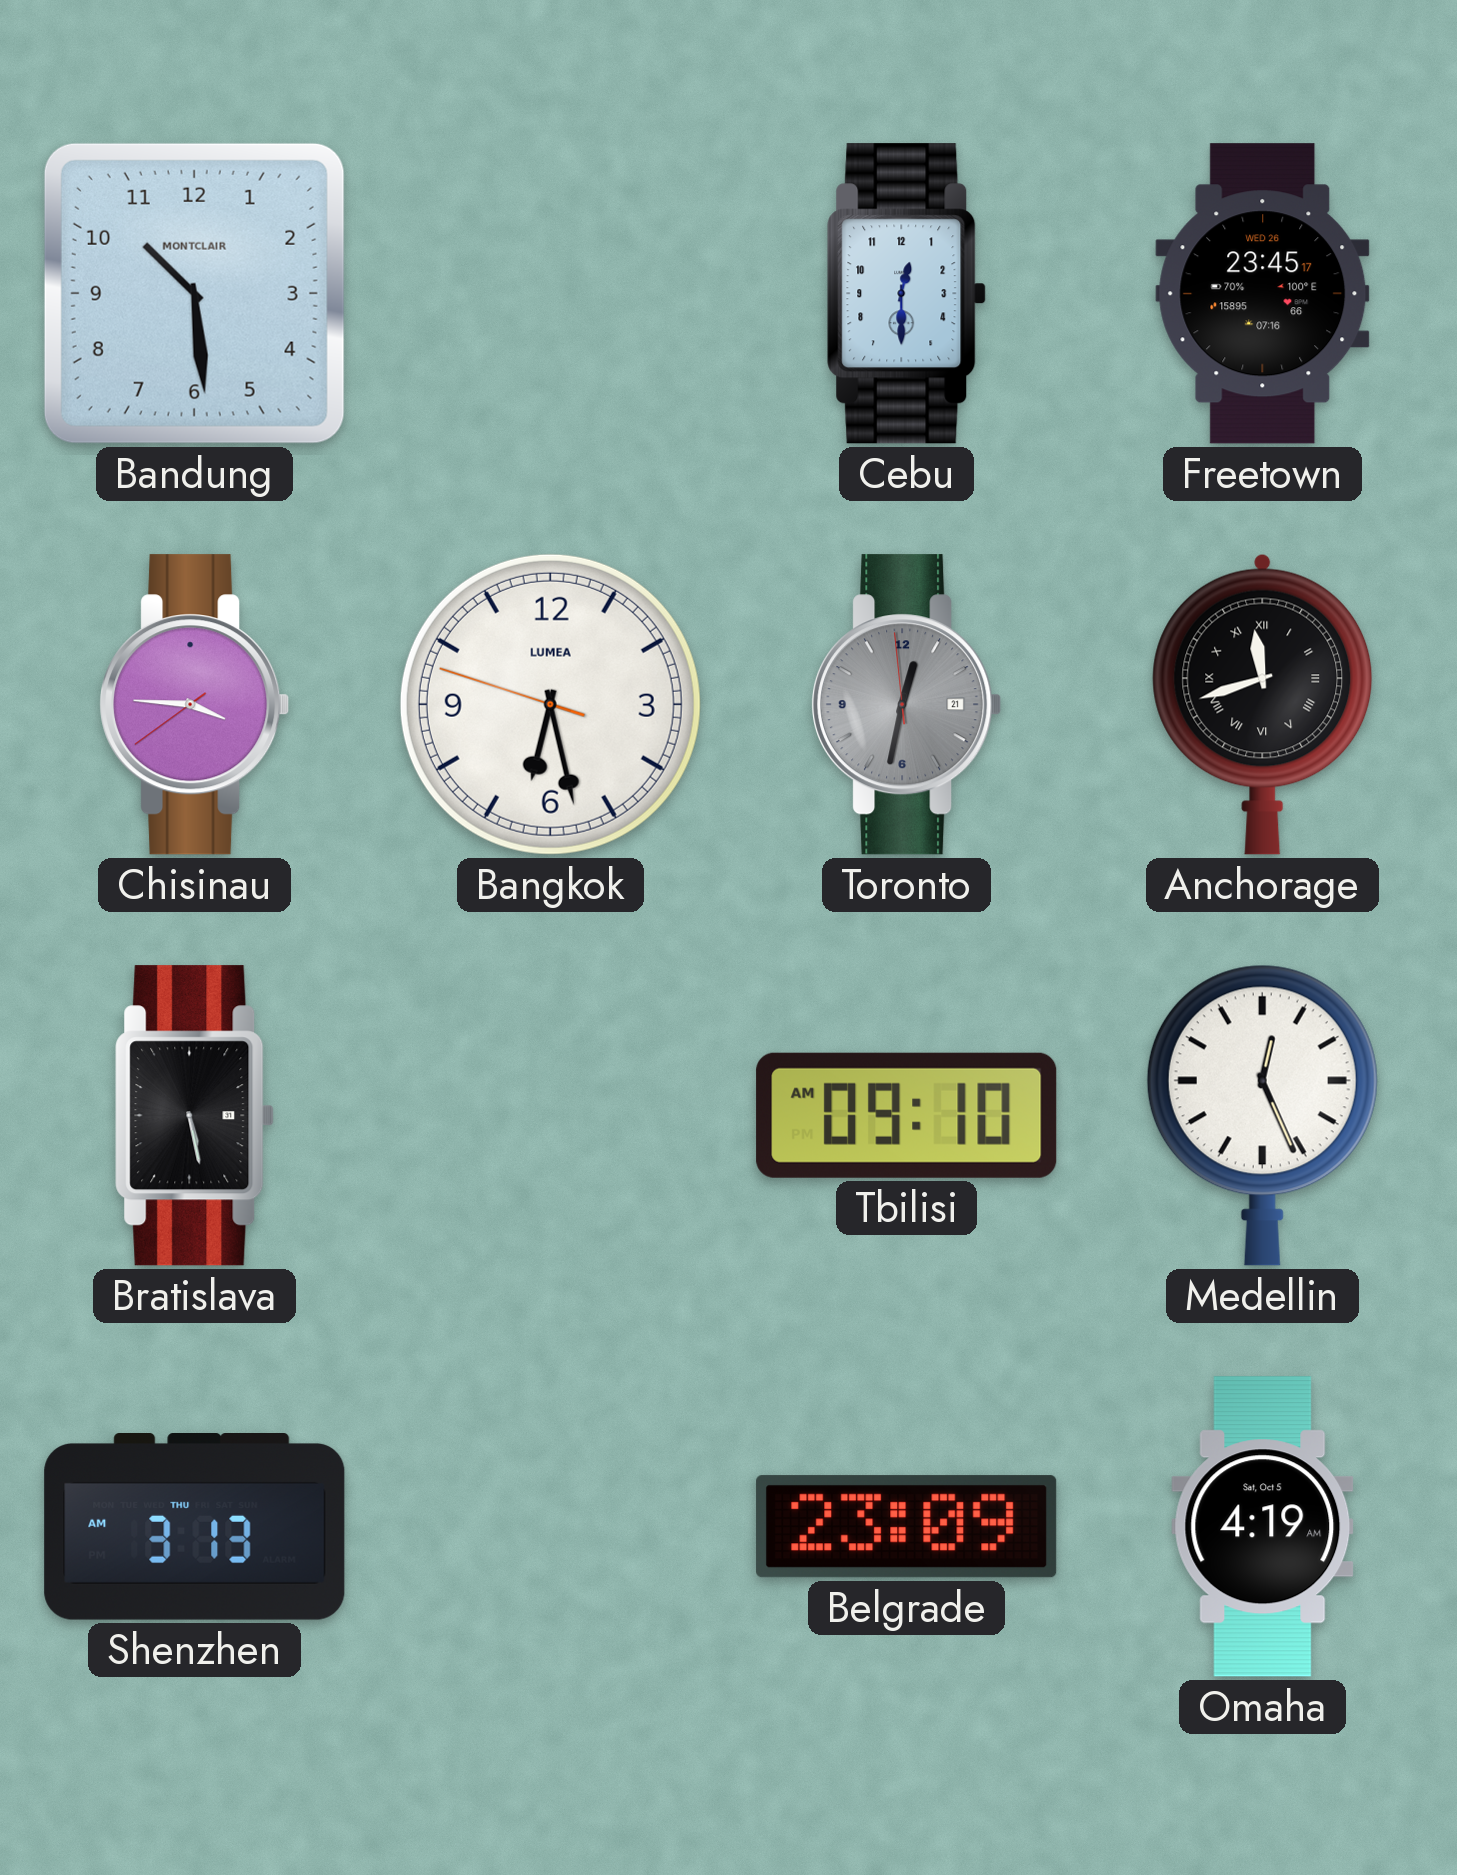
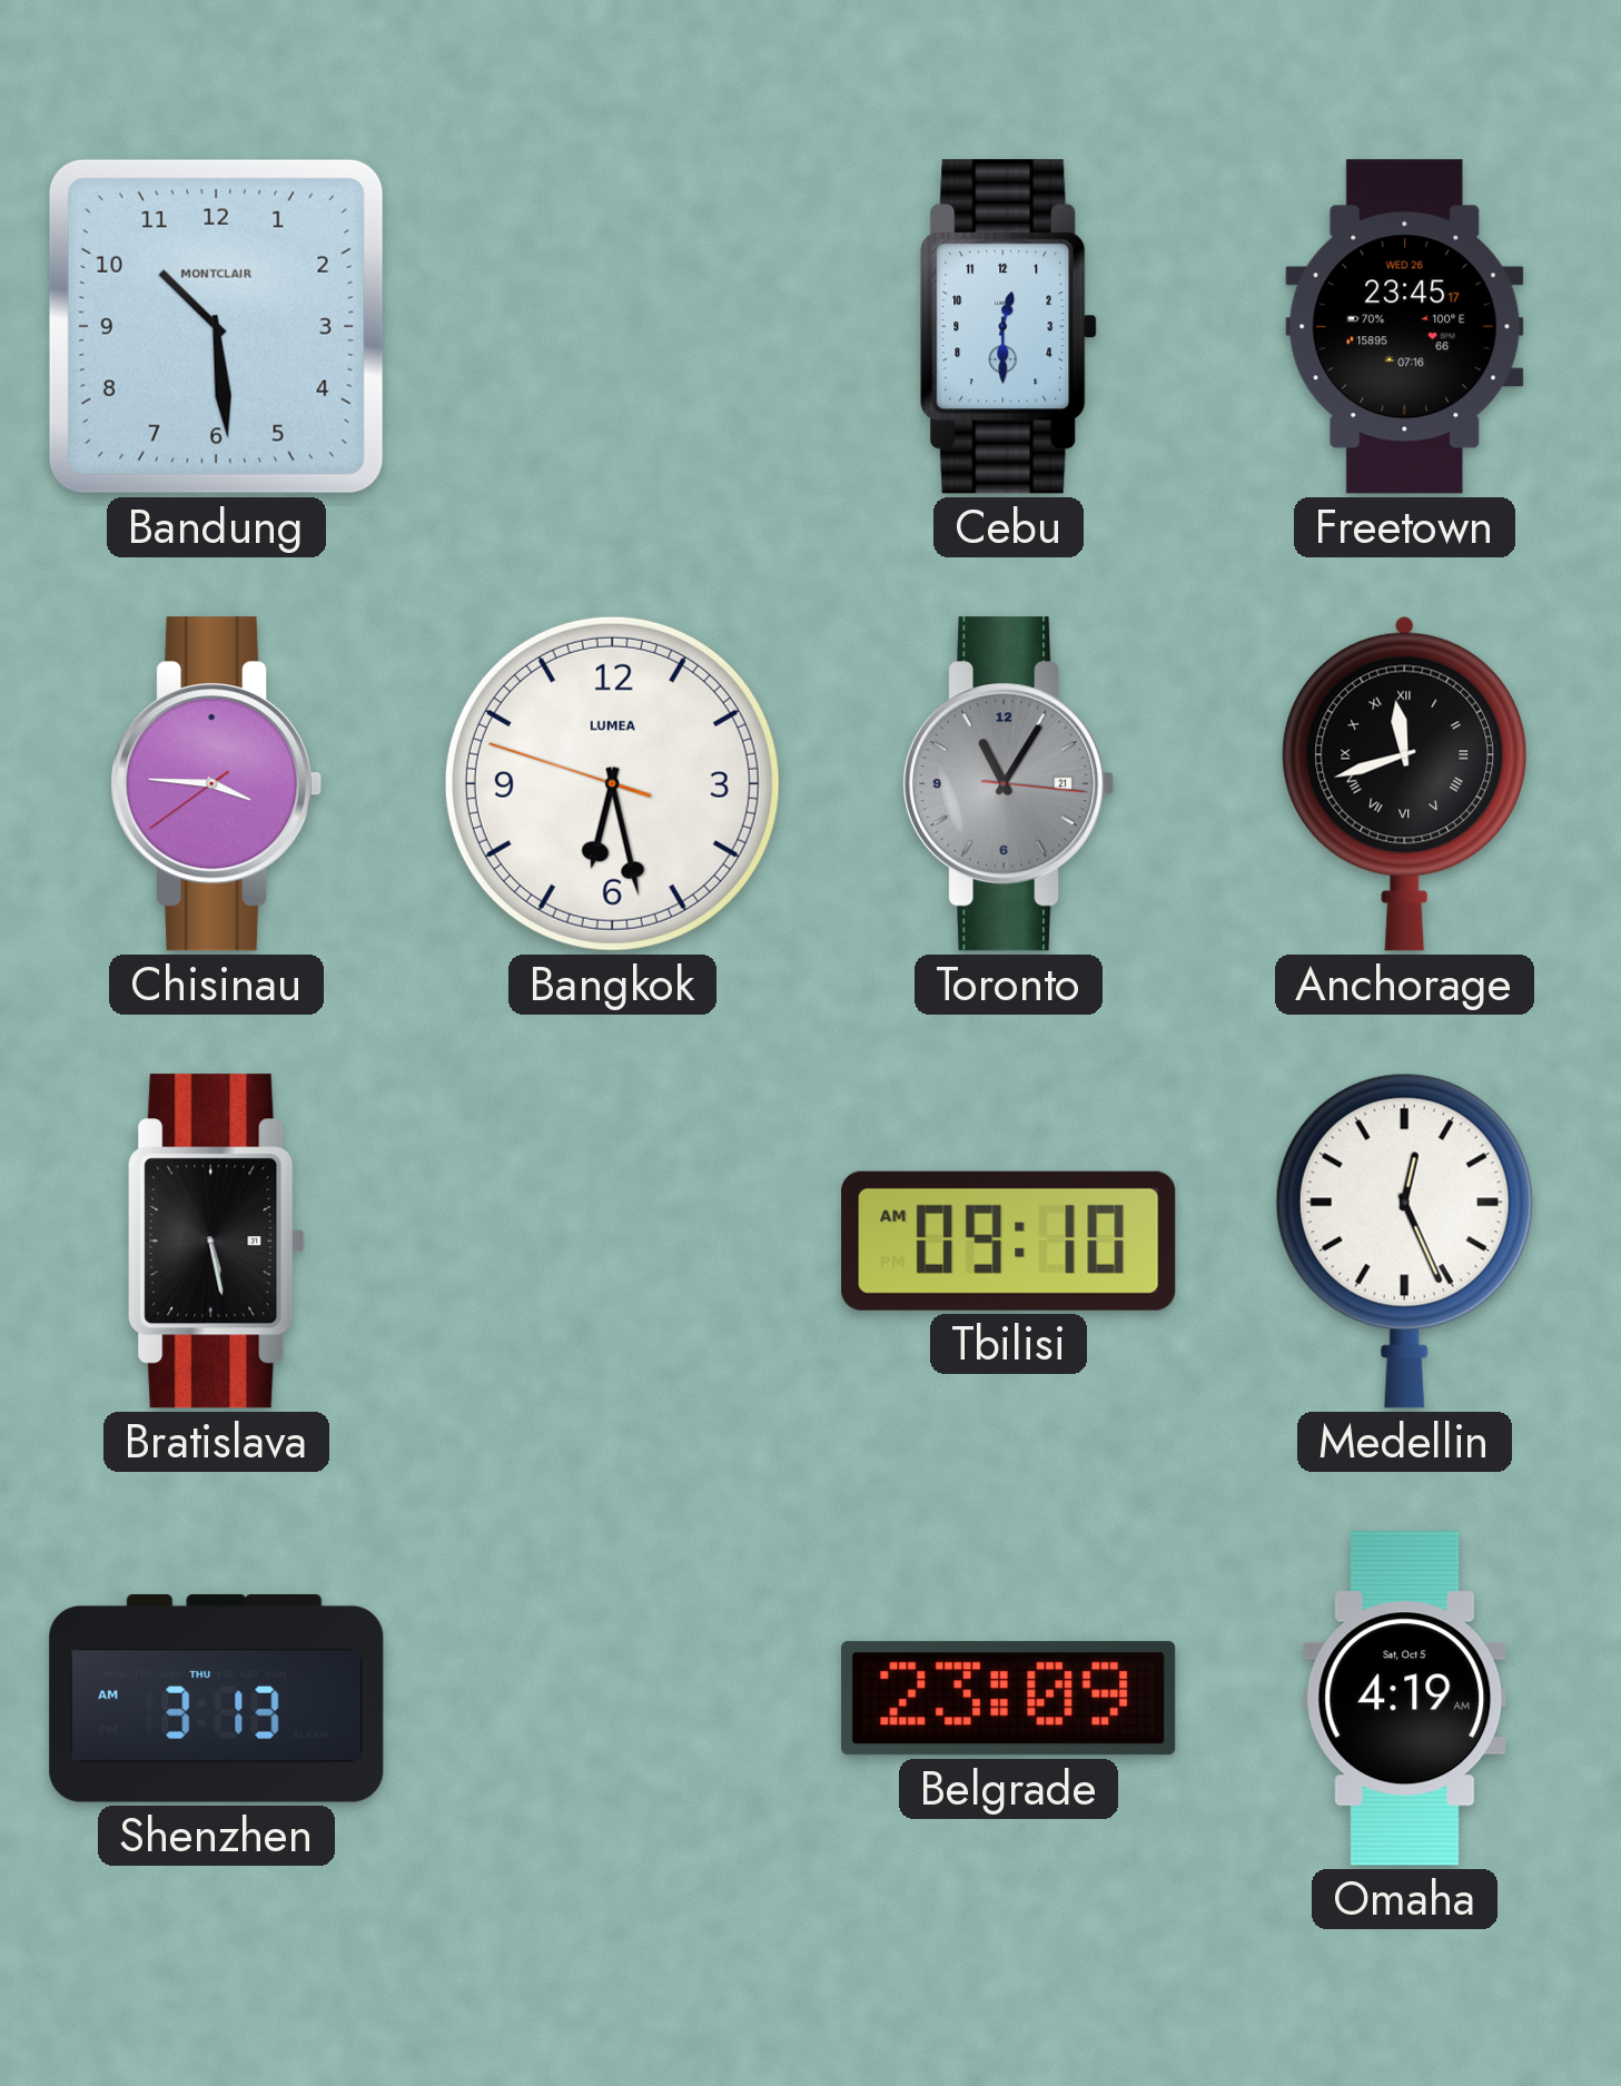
Toronto: 12:31 -> 11:05
